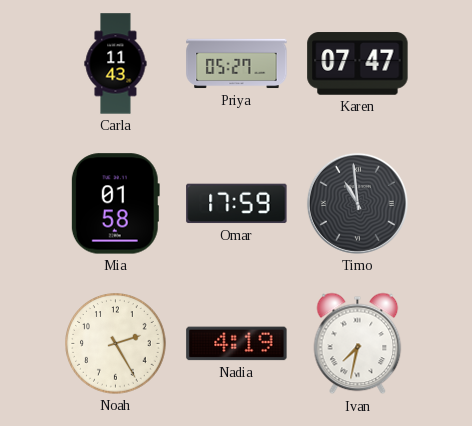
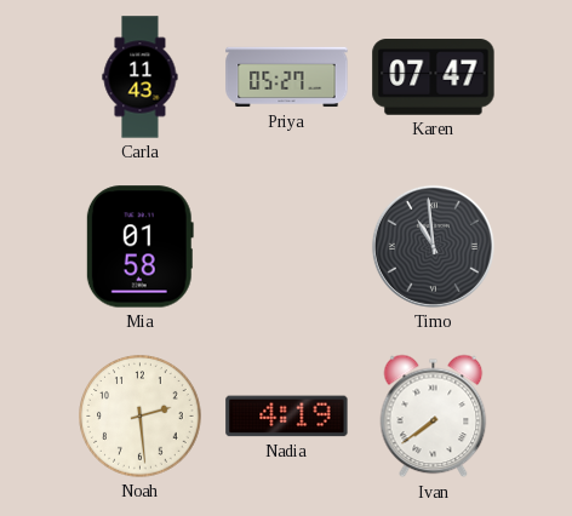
Omar: 17:59 -> none
Noah: 2:25 -> 2:29
Ivan: 7:32 -> 7:39
